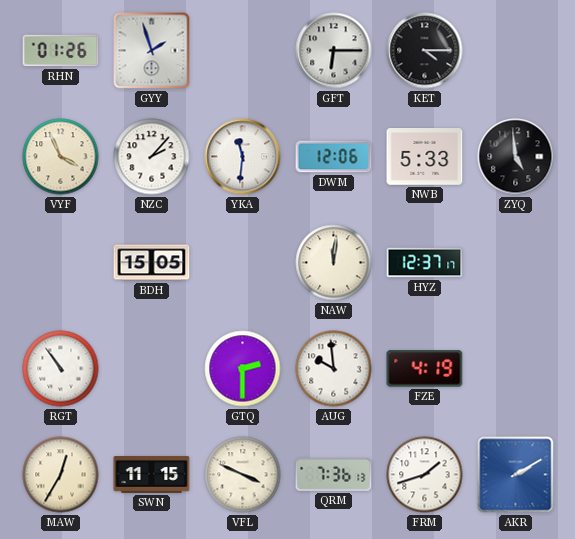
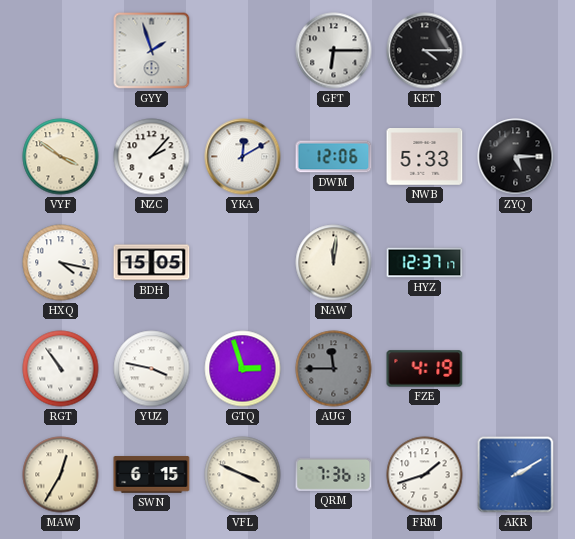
RHN: 01:26 -> none
VYF: 3:56 -> 3:51
YKA: 11:31 -> 12:10
ZYQ: 4:59 -> 5:15
HXQ: none -> 4:17
YUZ: none -> 3:47
GTQ: 2:30 -> 2:57
AUG: 9:59 -> 11:45
AUG dial: white -> grey
SWN: 11:15 -> 6:15
